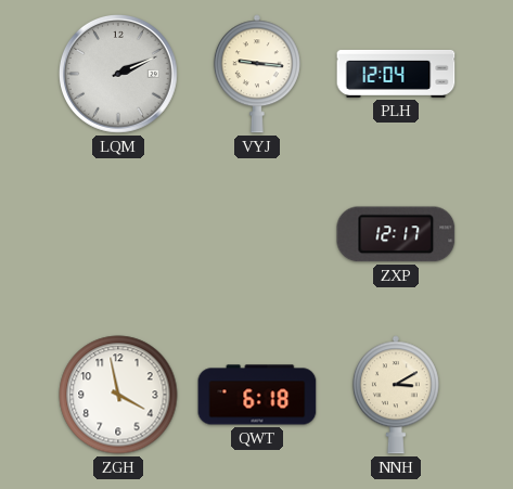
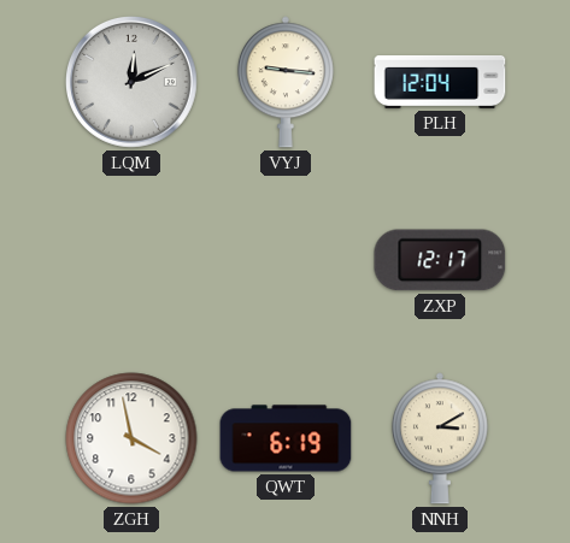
LQM: 2:11 -> 12:11
QWT: 6:18 -> 6:19
